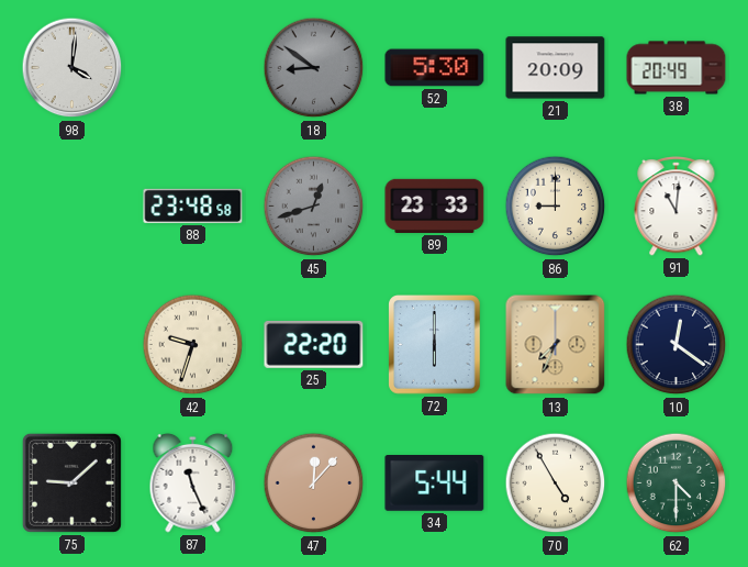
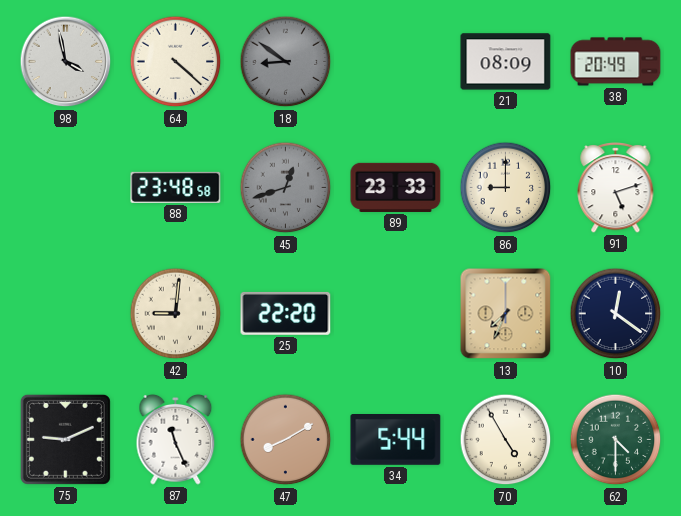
98: 4:01 -> 3:58
64: none -> 4:22
52: 5:30 -> none
21: 20:09 -> 08:09
91: 11:01 -> 5:12
42: 9:33 -> 9:01
72: 6:00 -> none
75: 9:08 -> 9:11
47: 12:07 -> 8:10
